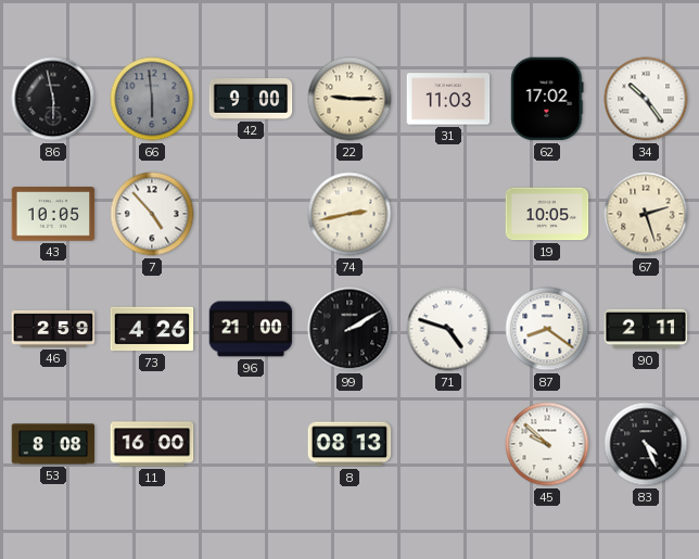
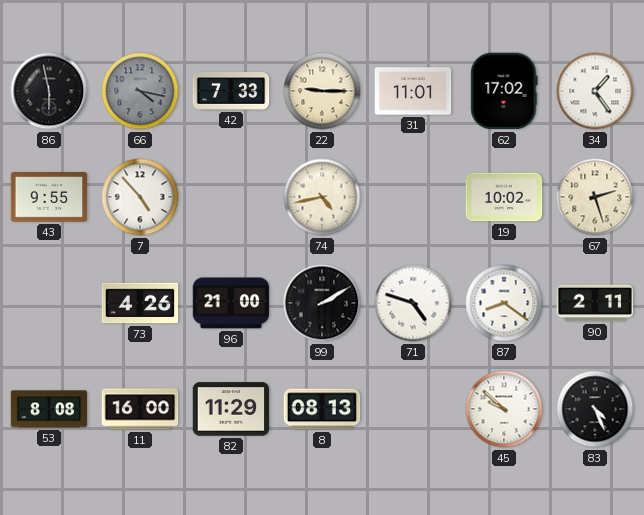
66: 5:59 -> 4:17
42: 9:00 -> 7:33
31: 11:03 -> 11:01
34: 10:24 -> 1:24
43: 10:05 -> 9:55
74: 2:43 -> 4:43
19: 10:05 -> 10:02
46: 2:59 -> none
82: none -> 11:29
